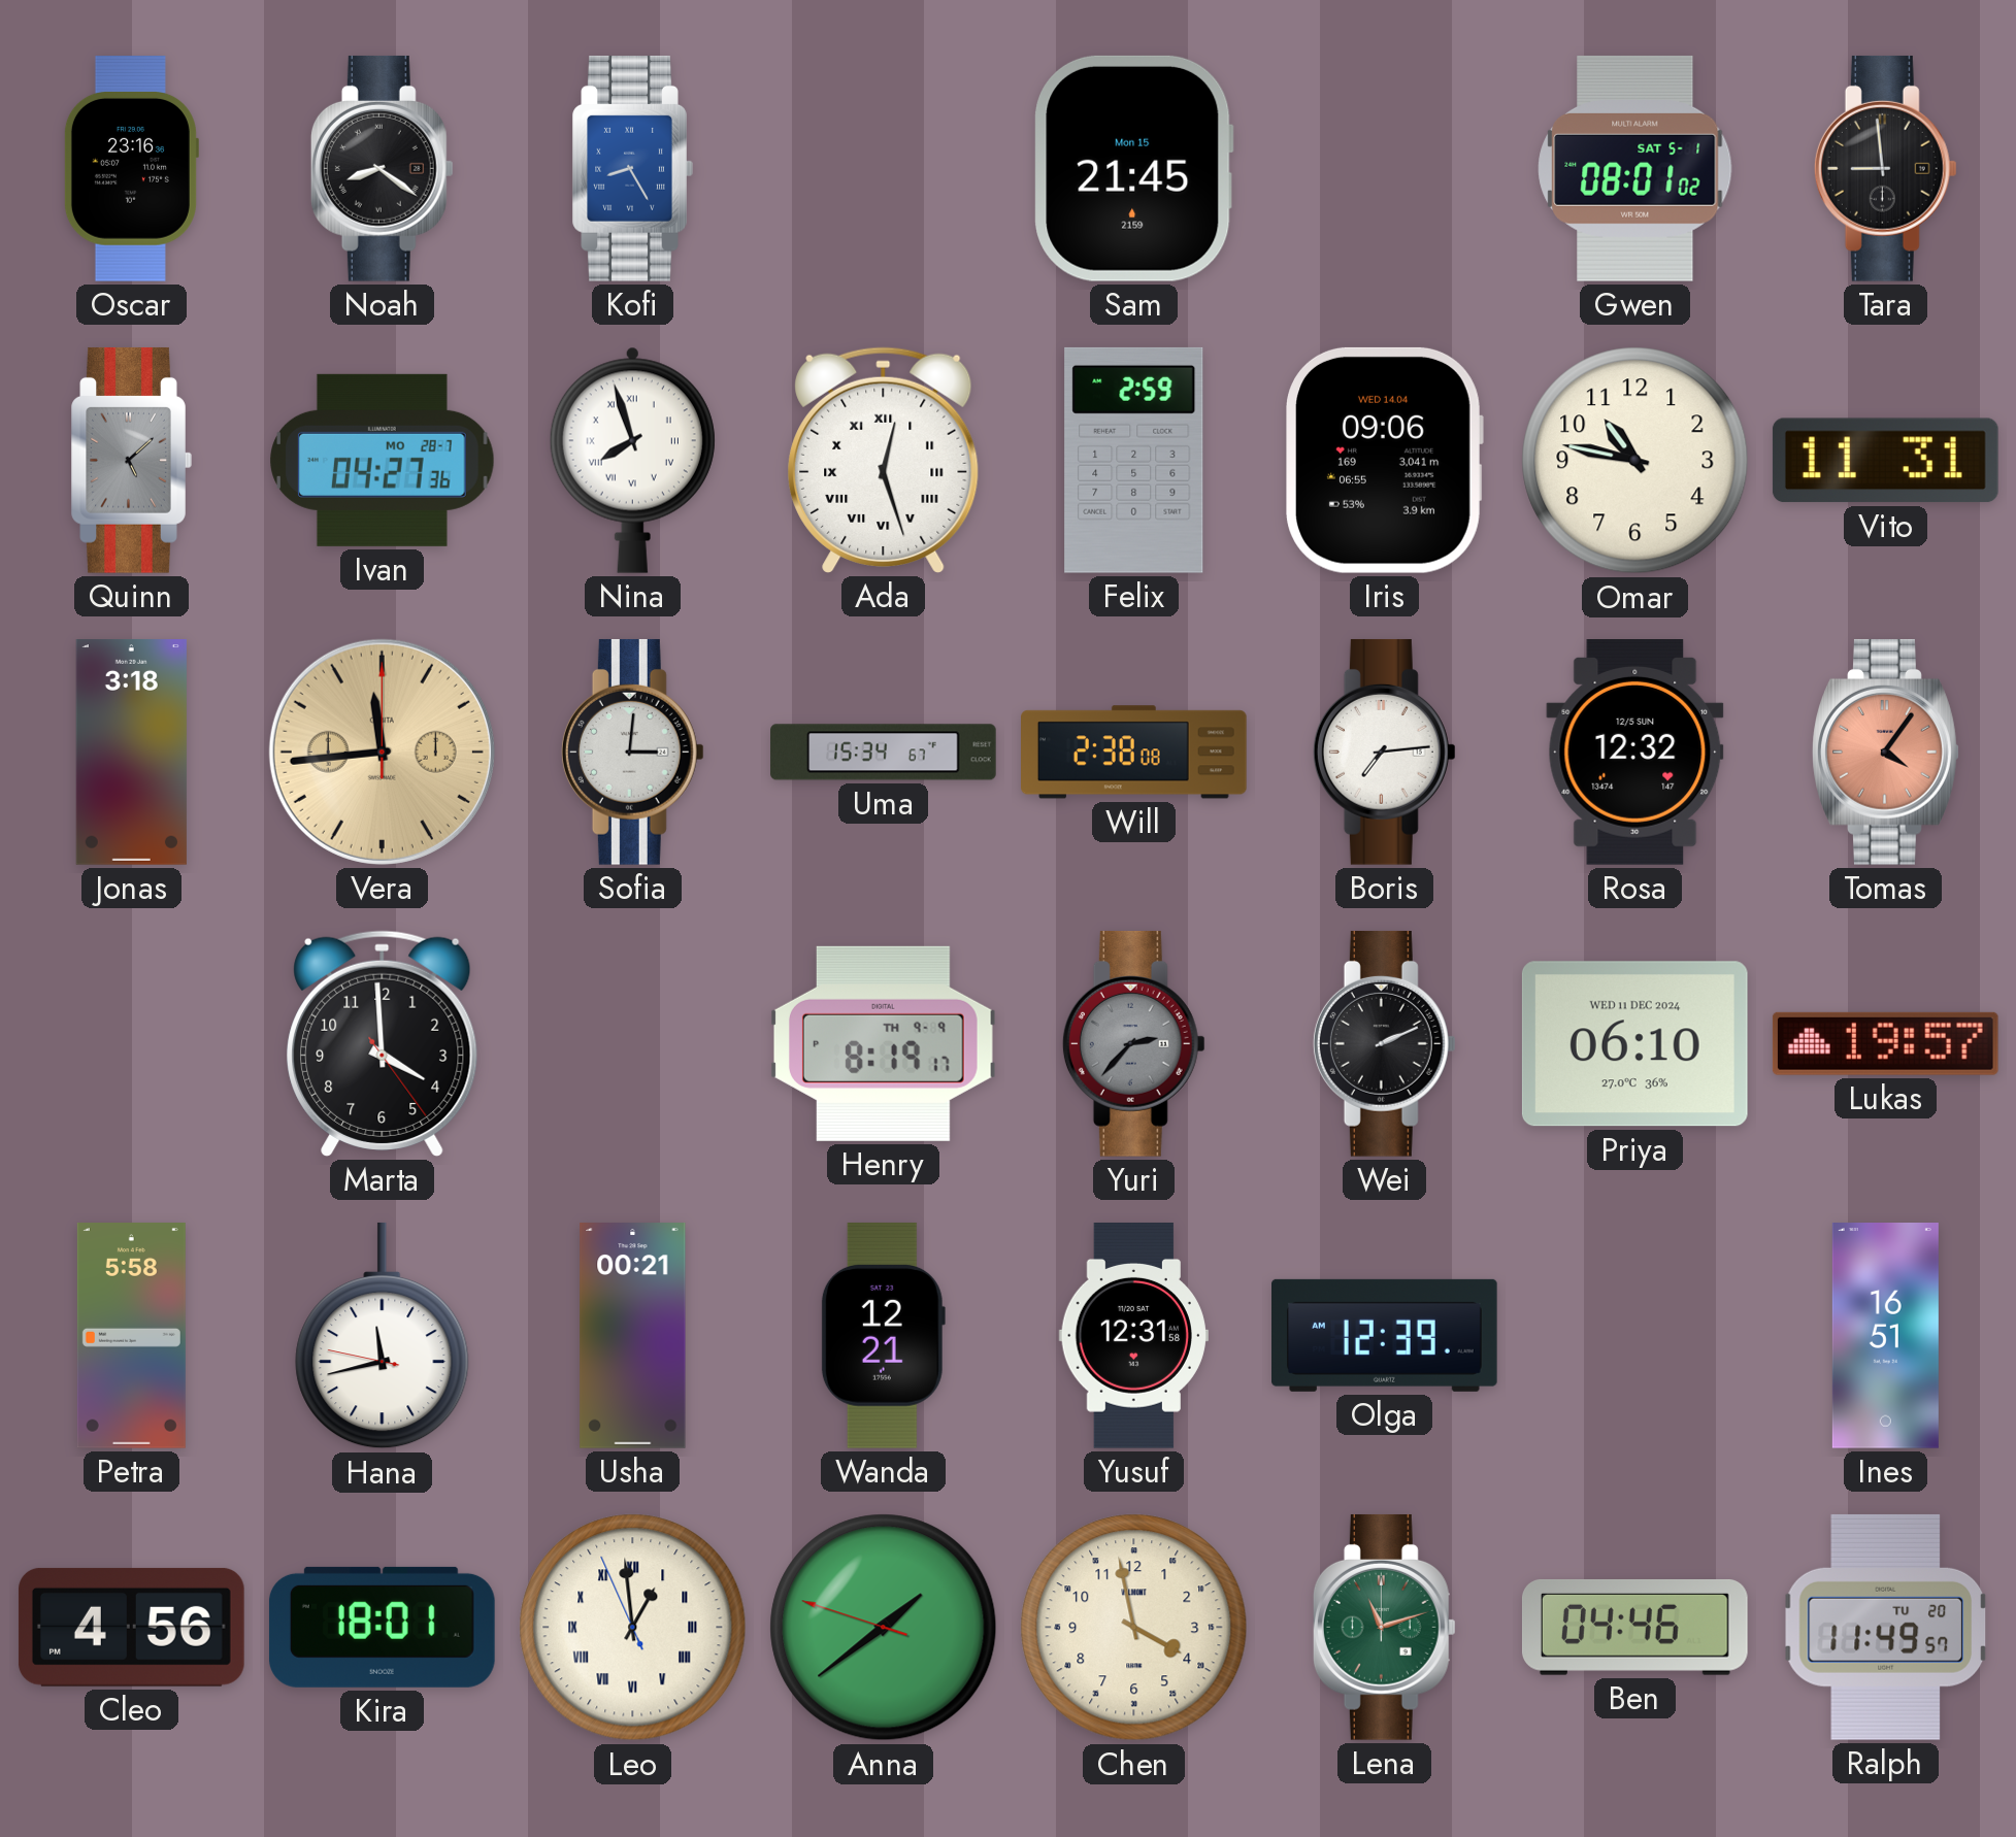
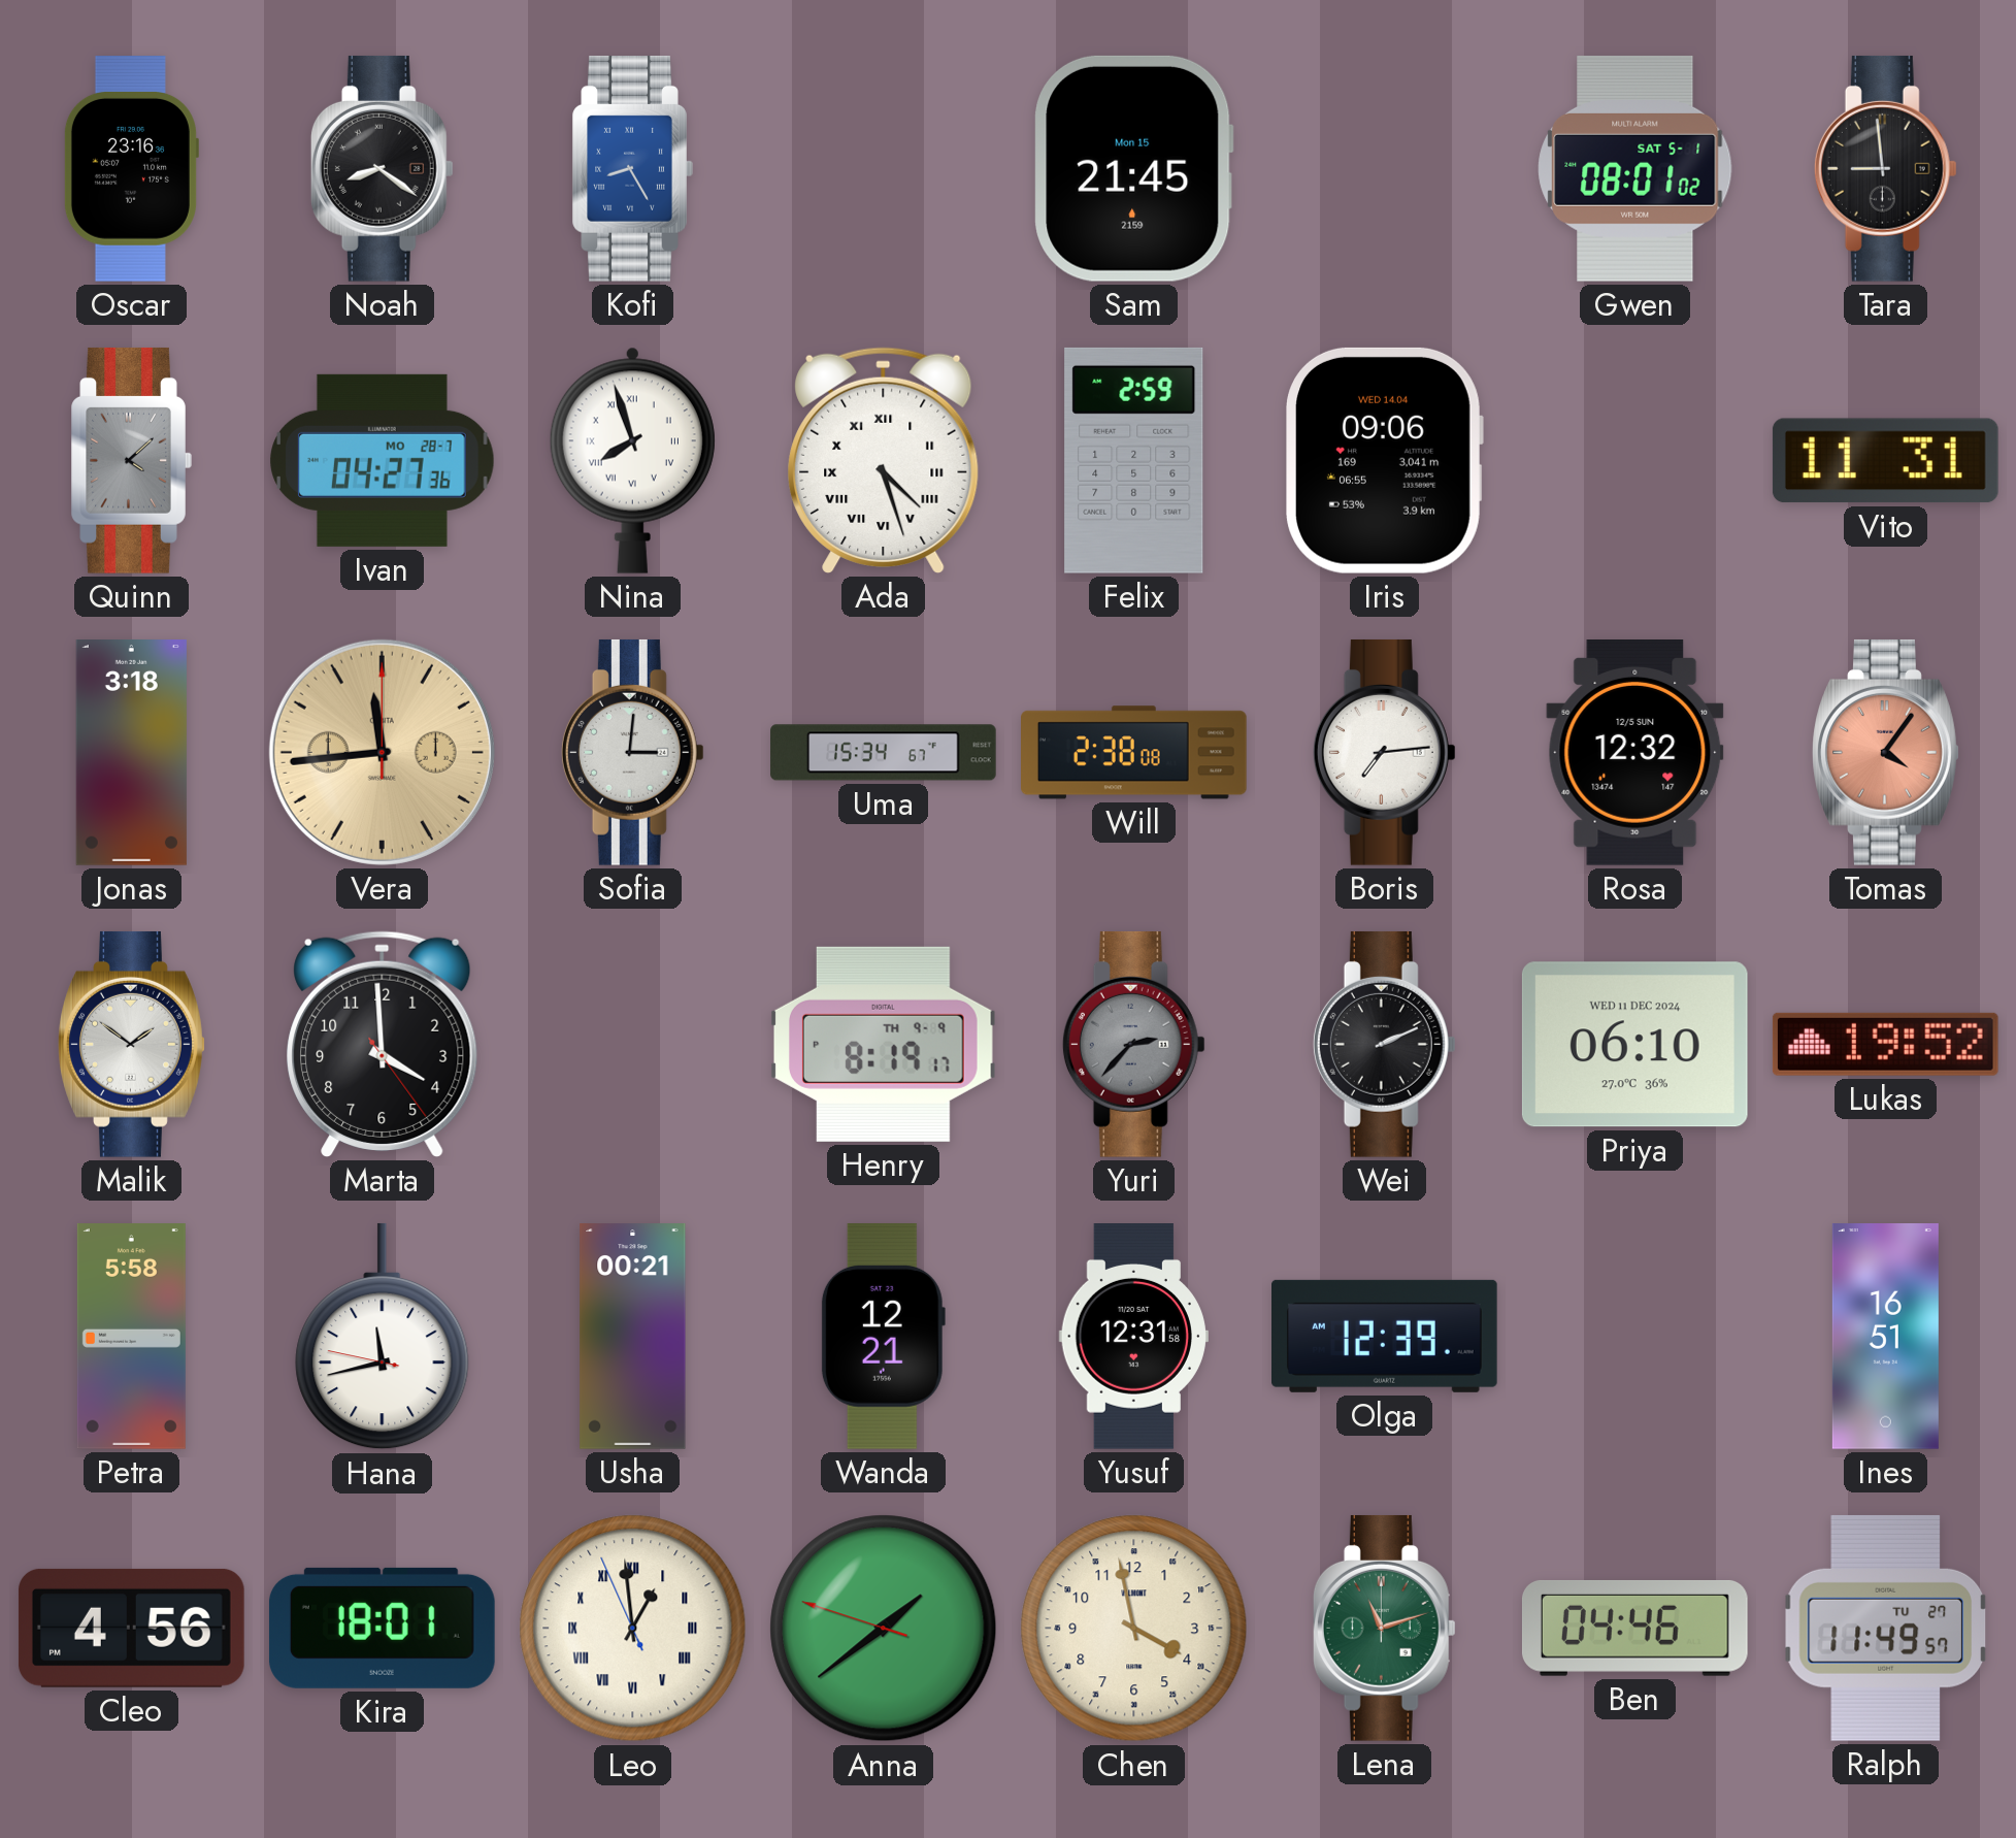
Quinn: 5:08 -> 4:08
Ada: 12:27 -> 4:27
Omar: 10:47 -> none
Malik: none -> 1:51
Lukas: 19:57 -> 19:52
Ralph date: TU 20 -> TU 27
